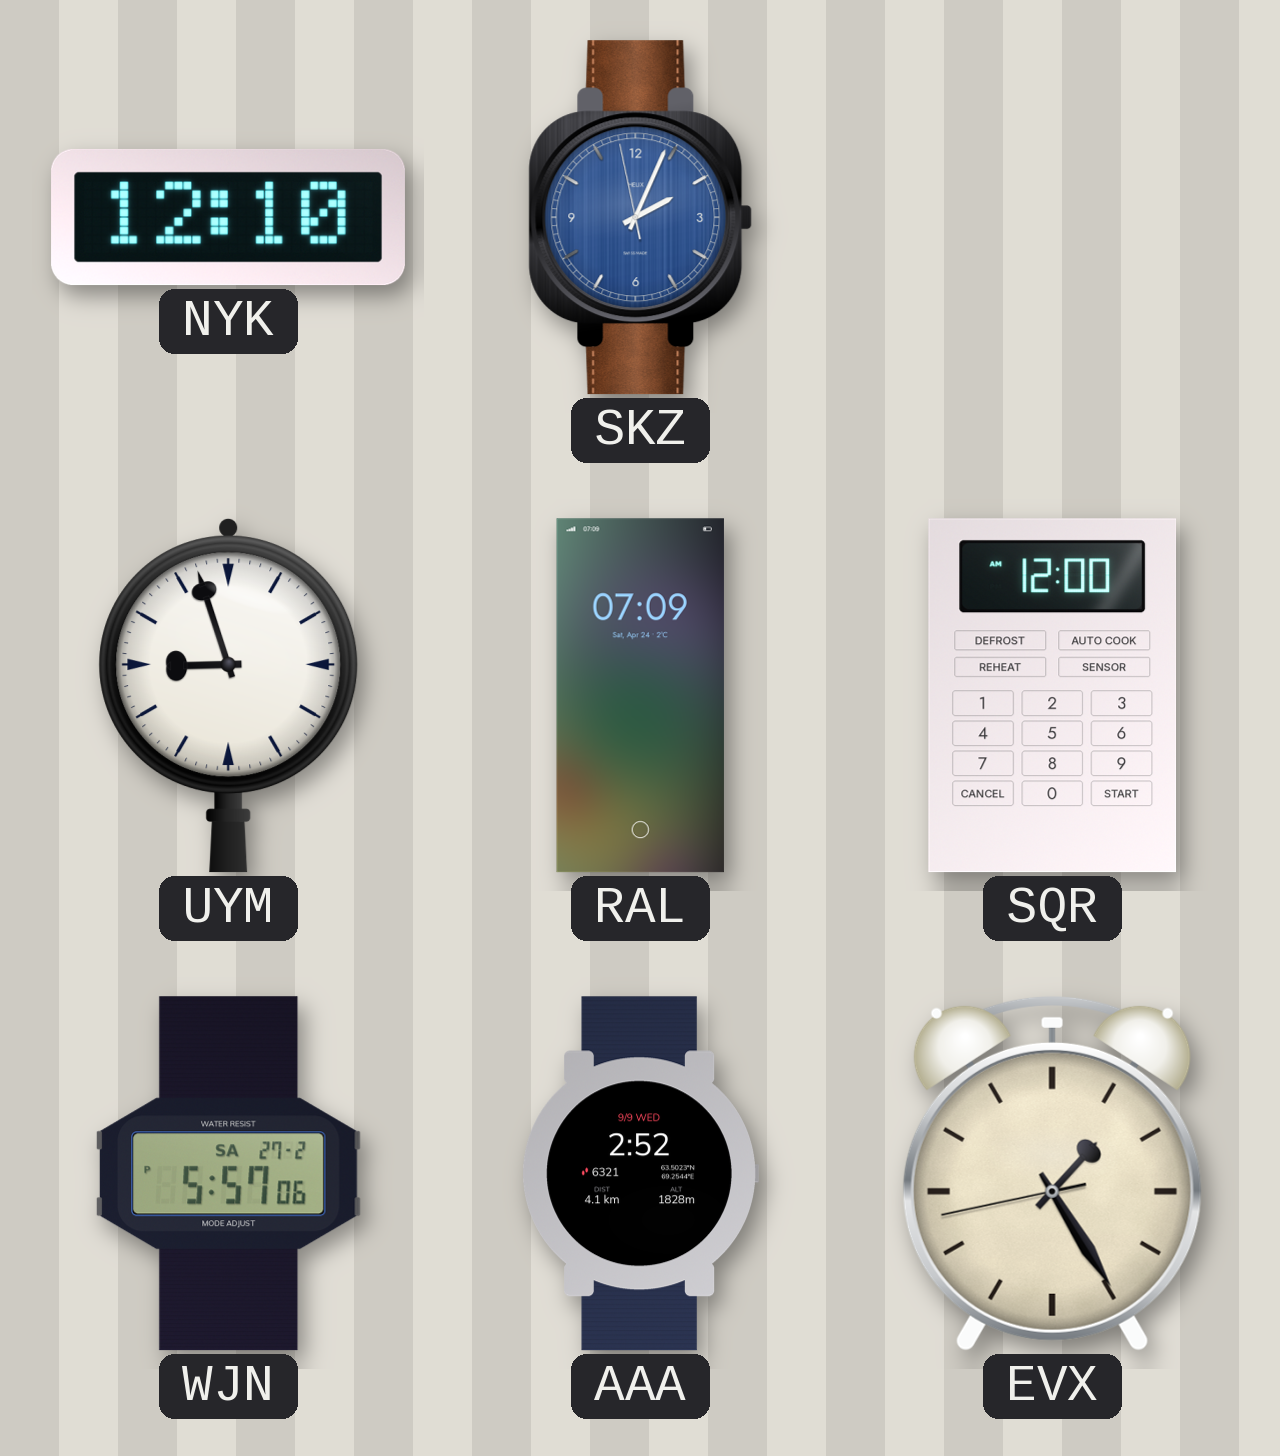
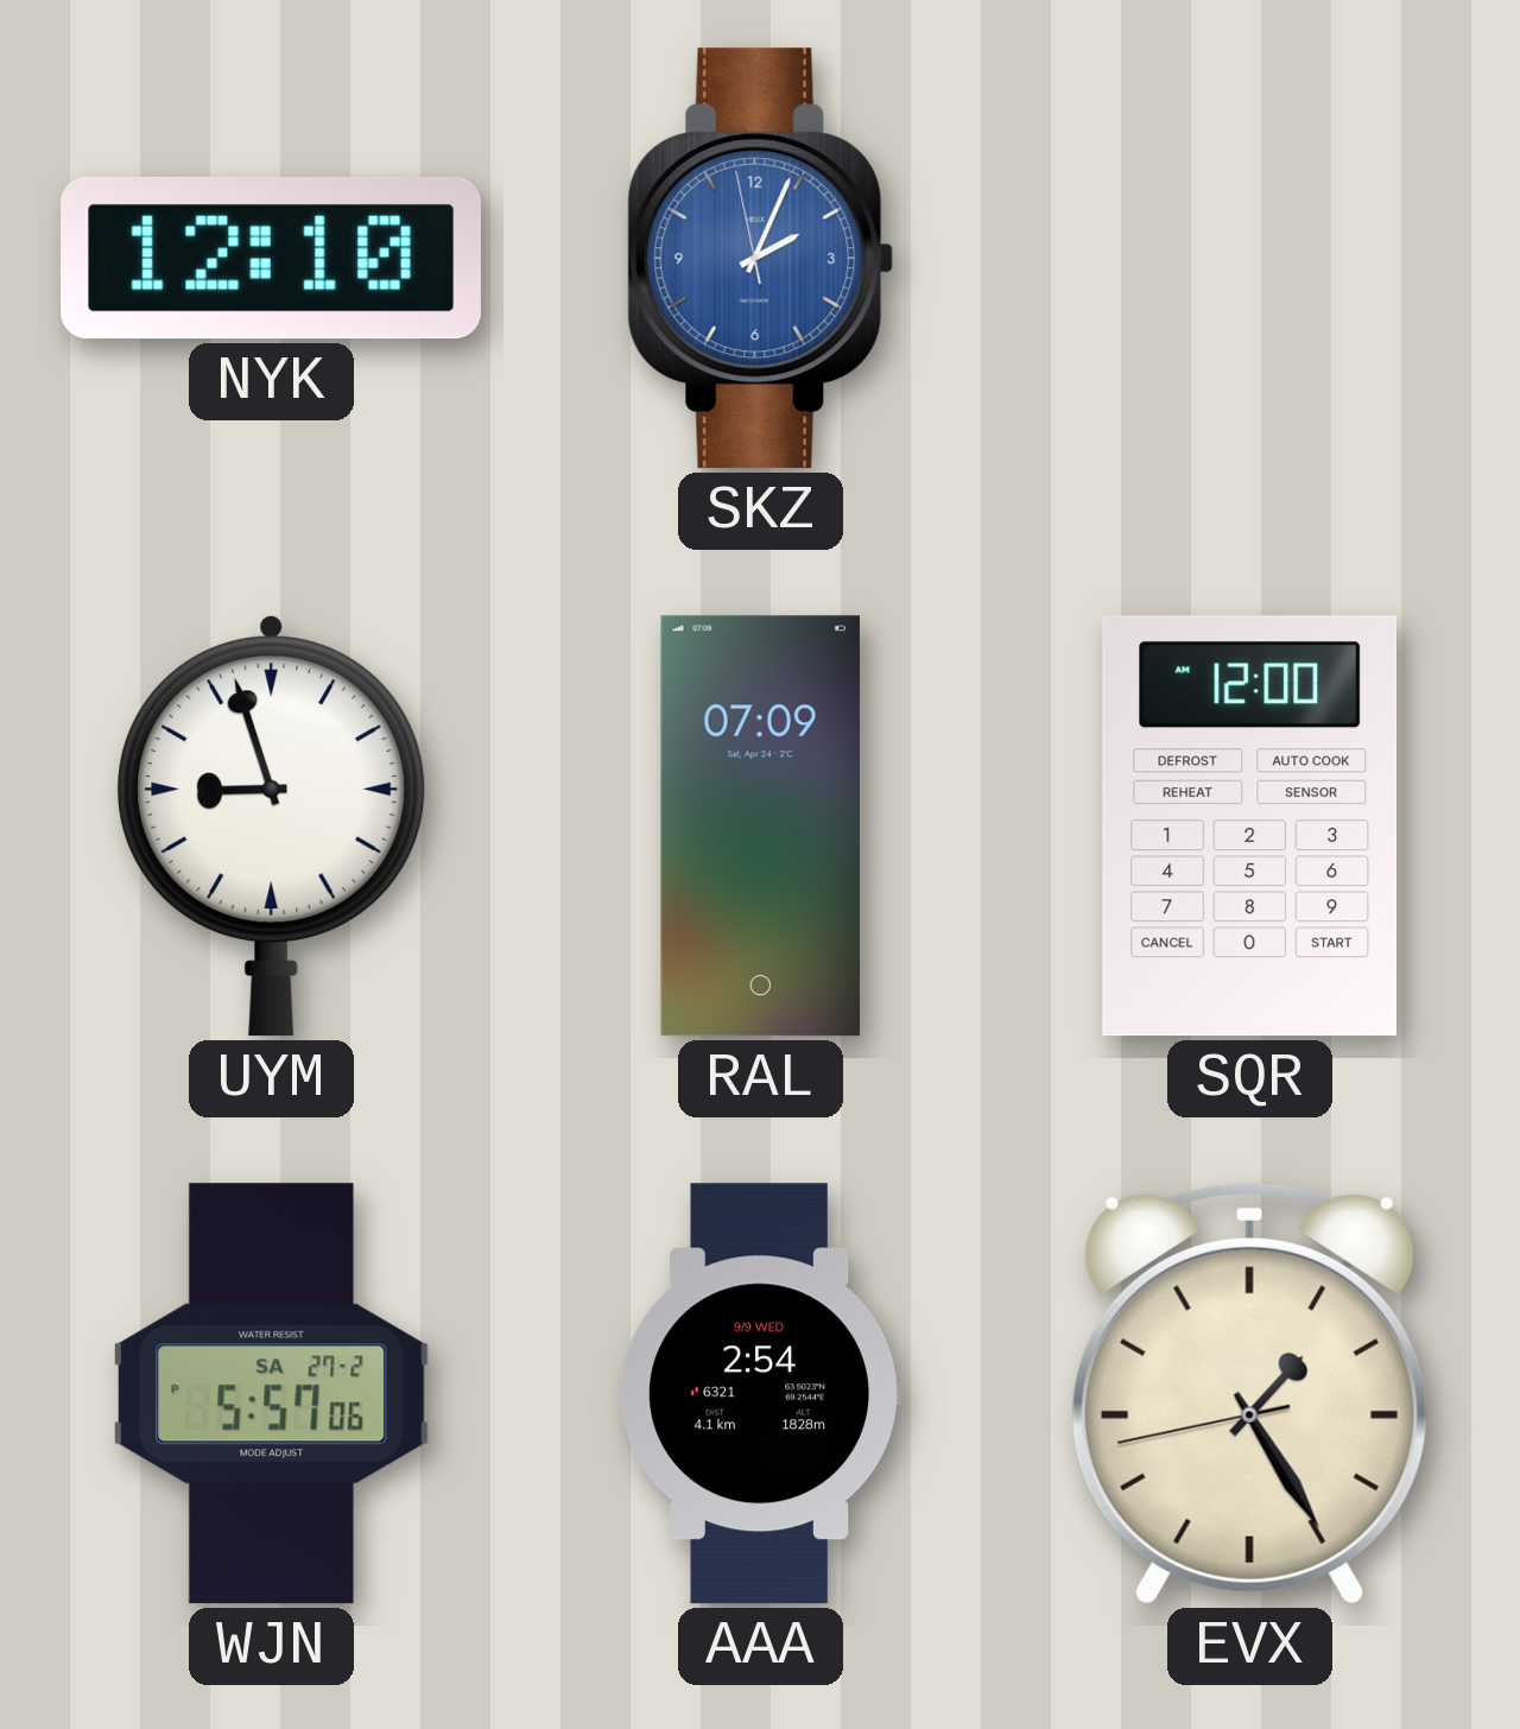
AAA: 2:52 -> 2:54
